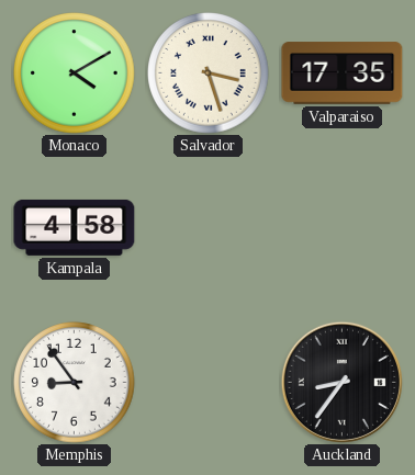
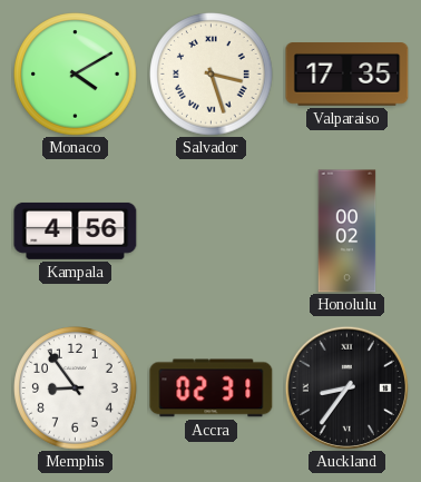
Kampala: 4:58 -> 4:56
Honolulu: none -> 00:02
Accra: none -> 02:31
